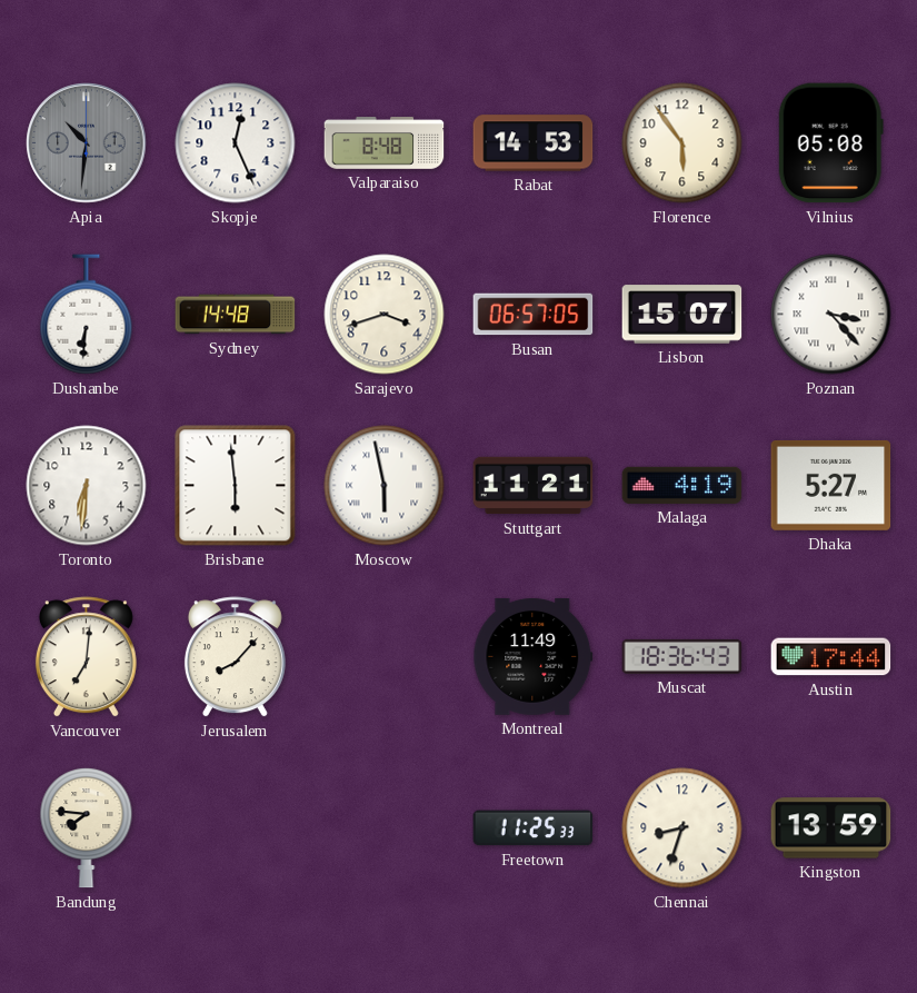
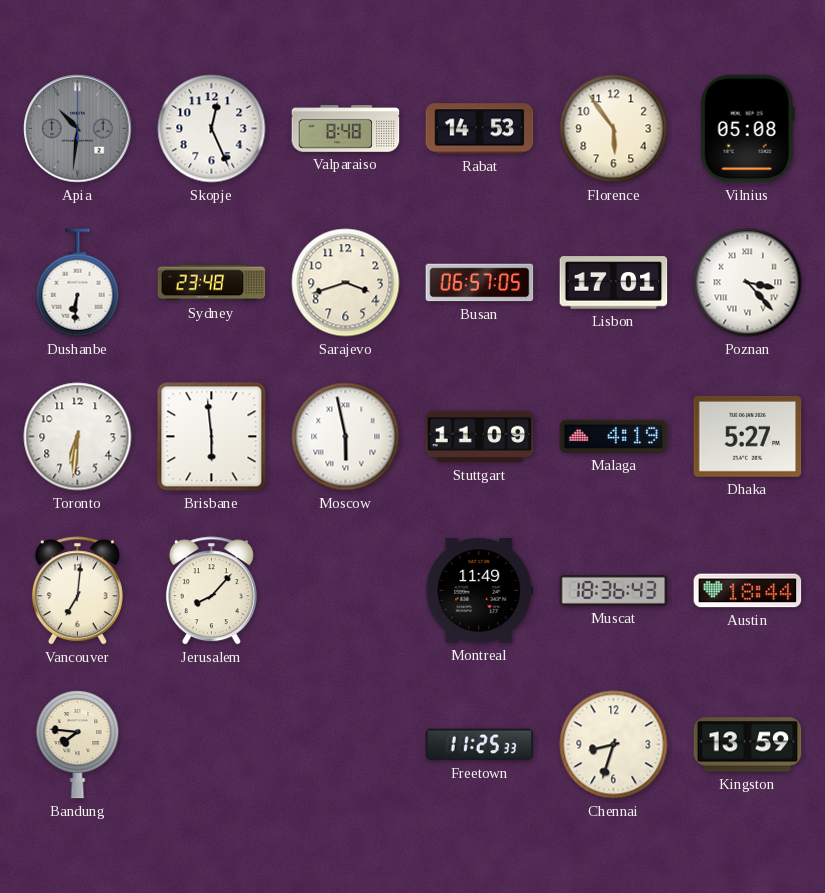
Sydney: 14:48 -> 23:48
Lisbon: 15:07 -> 17:01
Stuttgart: 11:21 -> 11:09
Austin: 17:44 -> 18:44
